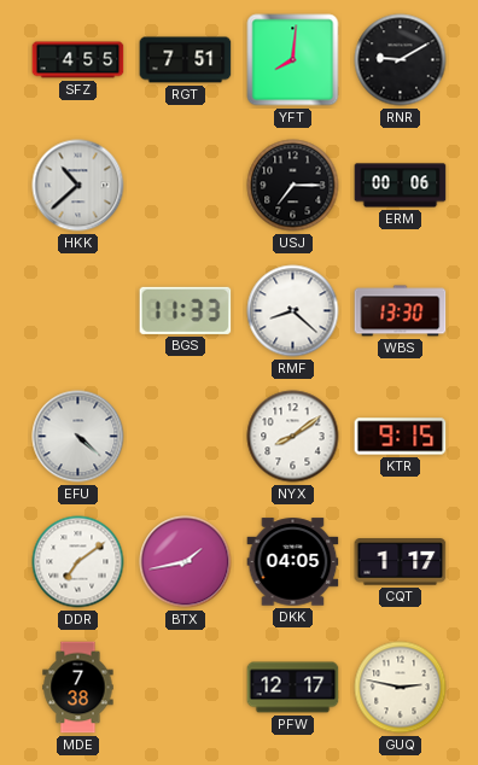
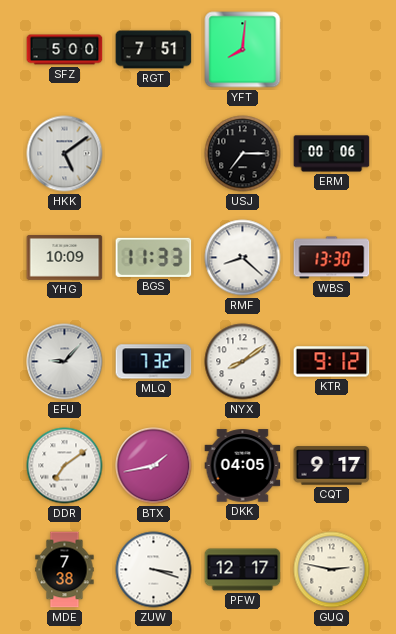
SFZ: 4:55 -> 5:00
RNR: 9:10 -> none
HKK: 10:38 -> 5:09
YHG: none -> 10:09
EFU: 4:22 -> 9:07
MLQ: none -> 7:32
KTR: 9:15 -> 9:12
CQT: 1:17 -> 9:17
ZUW: none -> 3:18
